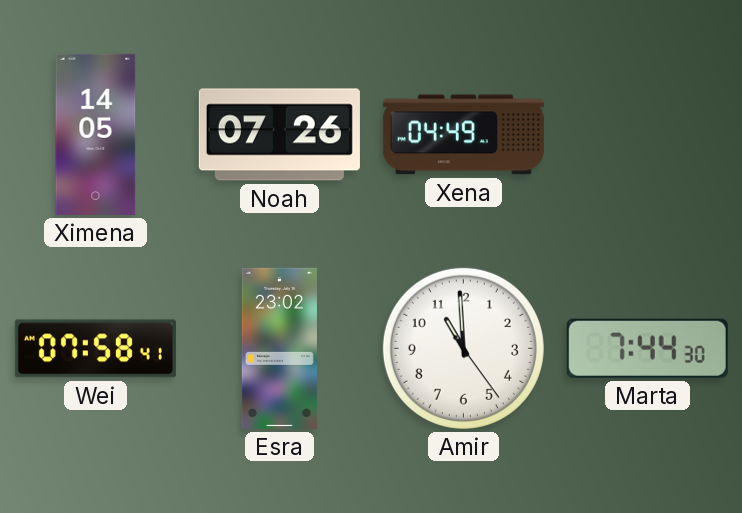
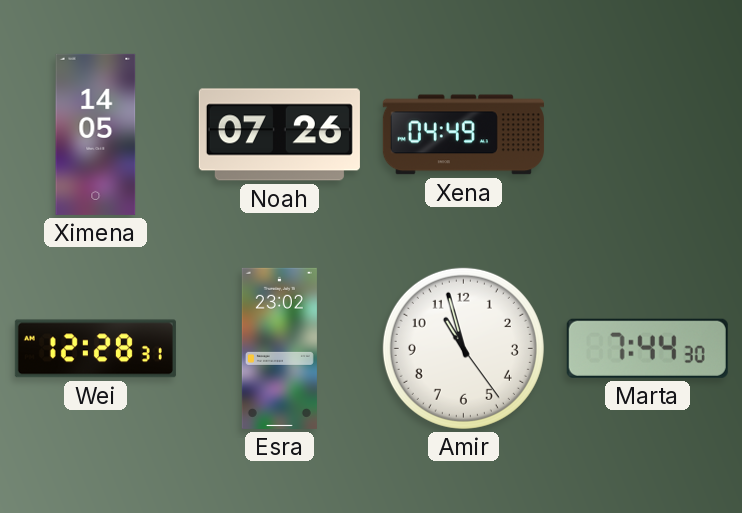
Wei: 07:58 -> 12:28
Amir: 10:59 -> 10:57
